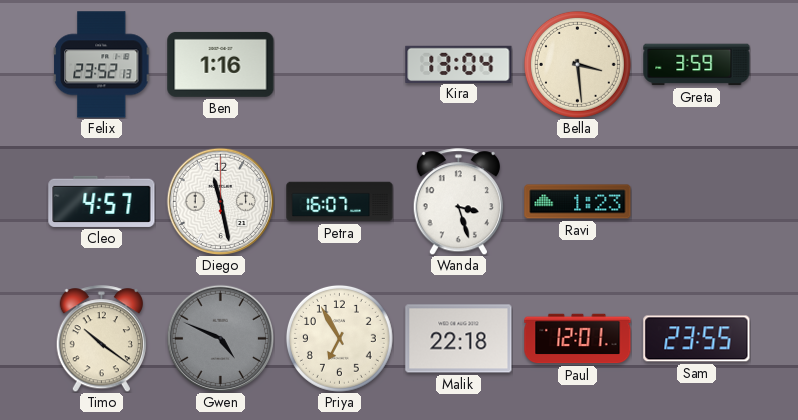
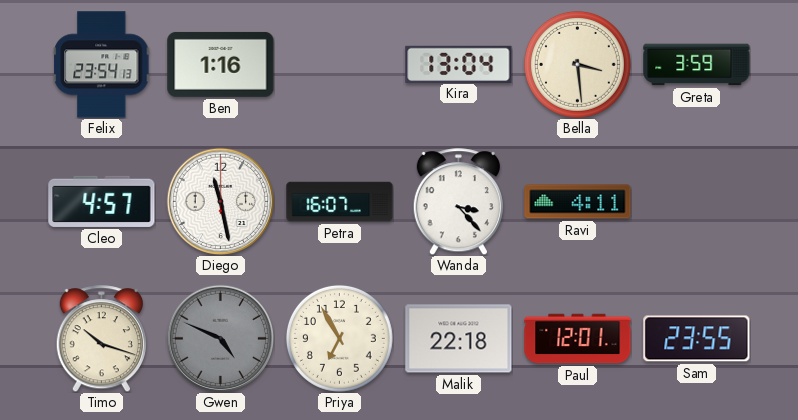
Felix: 23:52 -> 23:54
Wanda: 3:27 -> 3:23
Ravi: 1:23 -> 4:11
Timo: 10:21 -> 10:18
